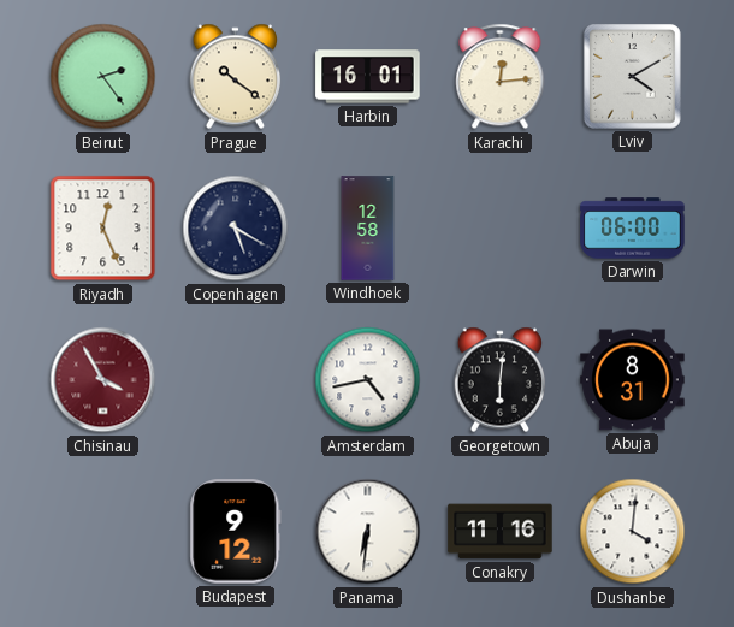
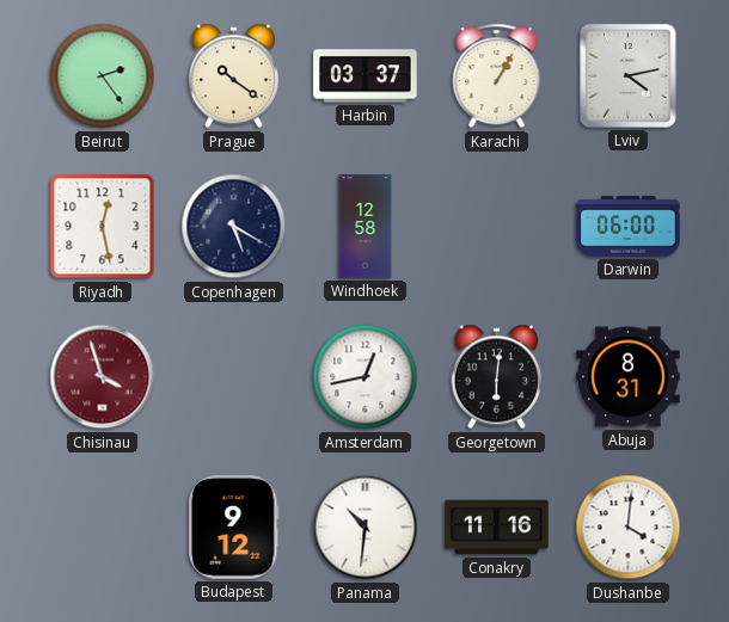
Harbin: 16:01 -> 03:37
Karachi: 12:14 -> 1:05
Lviv: 4:10 -> 4:13
Riyadh: 12:26 -> 12:28
Chisinau: 3:55 -> 3:57
Amsterdam: 4:43 -> 12:43
Panama: 6:31 -> 10:31
